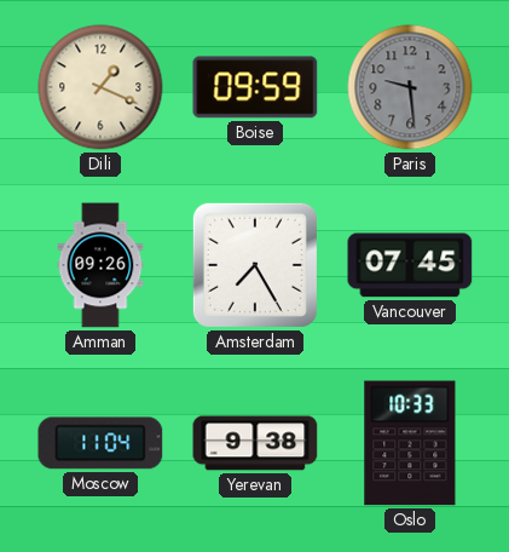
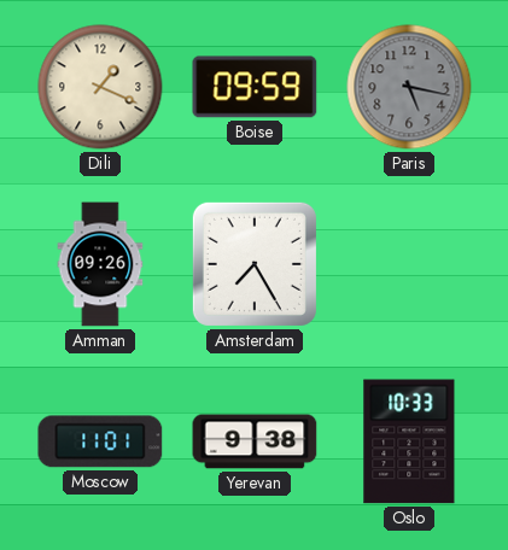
Paris: 9:29 -> 5:17
Vancouver: 07:45 -> none
Moscow: 11:04 -> 11:01
